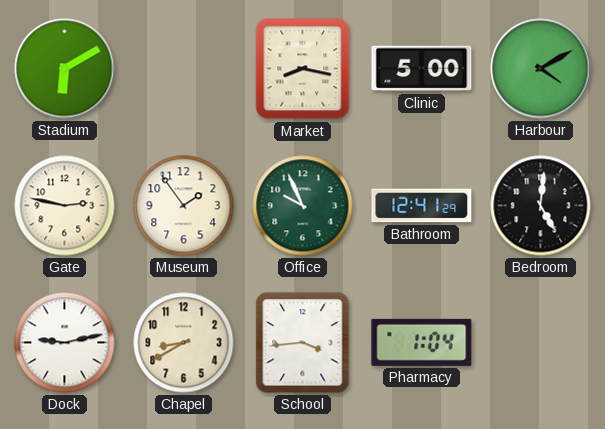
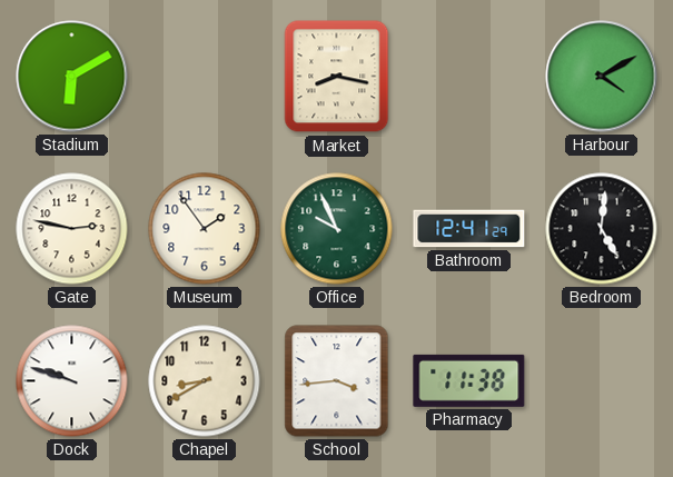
Clinic: 5:00 -> none
Dock: 9:13 -> 9:48
Pharmacy: 1:04 -> 11:38
